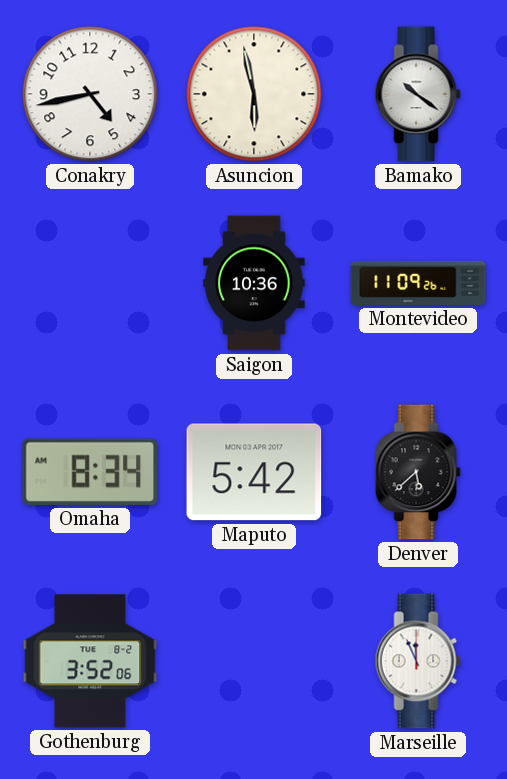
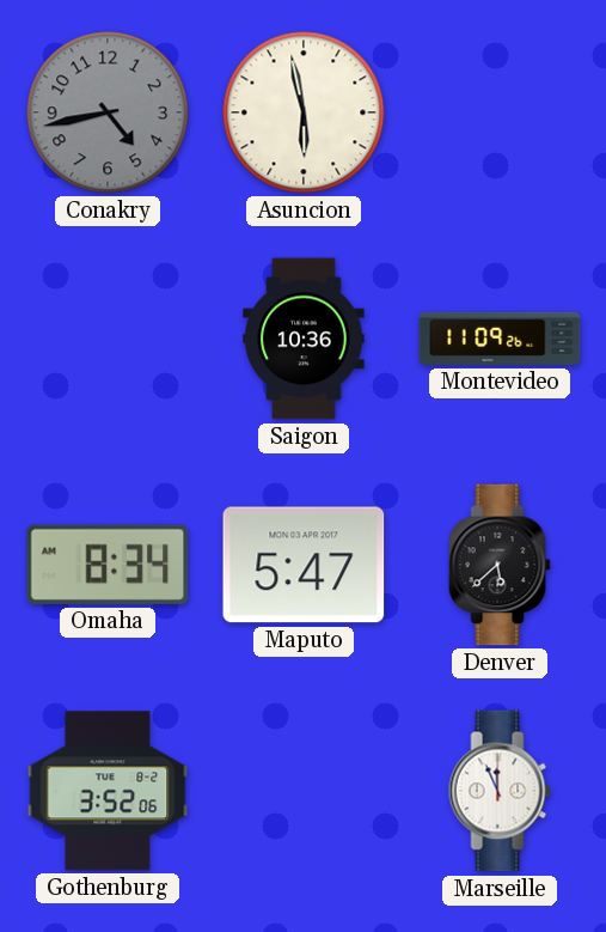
Conakry dial: white -> grey
Bamako: 10:21 -> none
Maputo: 5:42 -> 5:47
